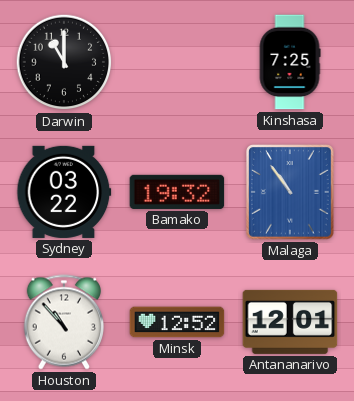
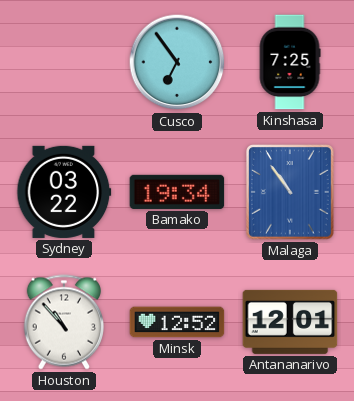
Darwin: 11:00 -> none
Cusco: none -> 6:54
Bamako: 19:32 -> 19:34
